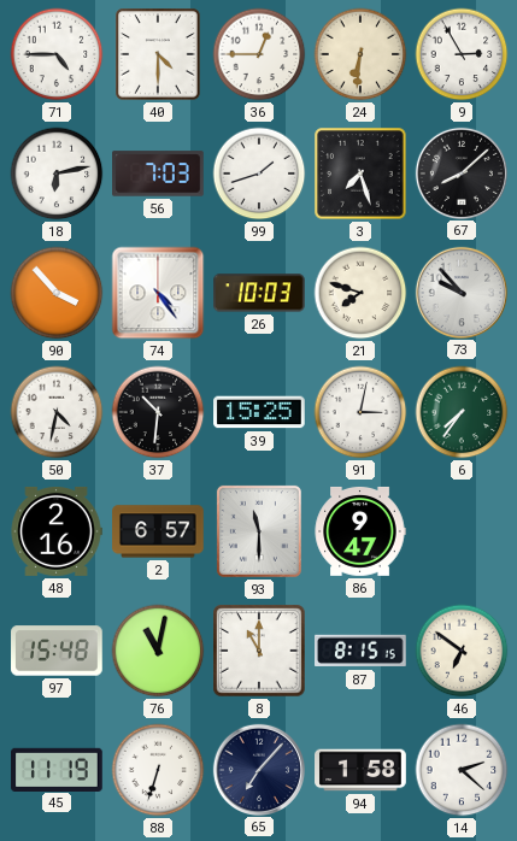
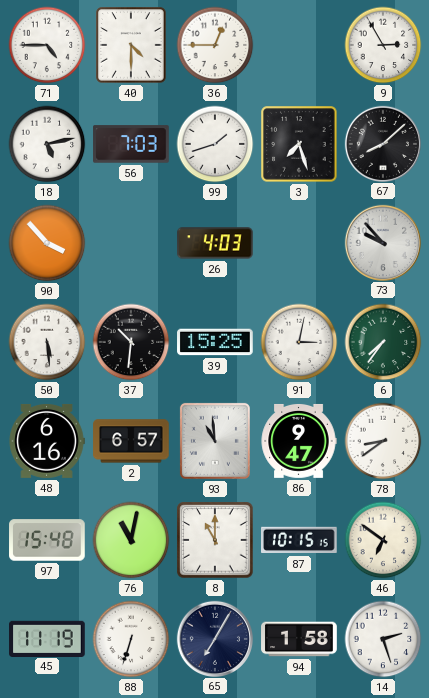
24: 6:31 -> none
18: 6:13 -> 5:13
74: 4:24 -> none
26: 10:03 -> 4:03
21: 7:48 -> none
50: 4:32 -> 5:29
48: 2:16 -> 6:16
93: 11:30 -> 10:59
78: none -> 8:39
87: 8:15 -> 10:15
65: 7:07 -> 7:05
14: 2:22 -> 2:27
